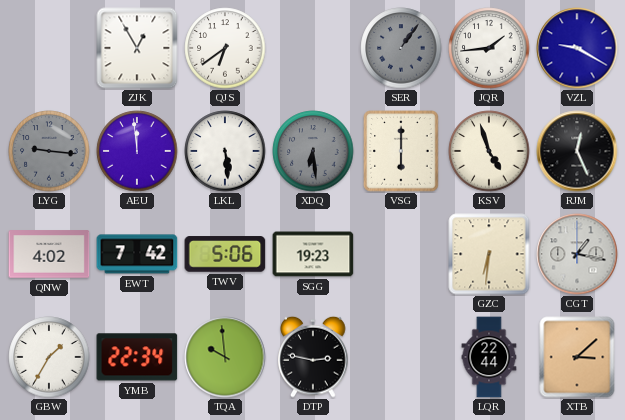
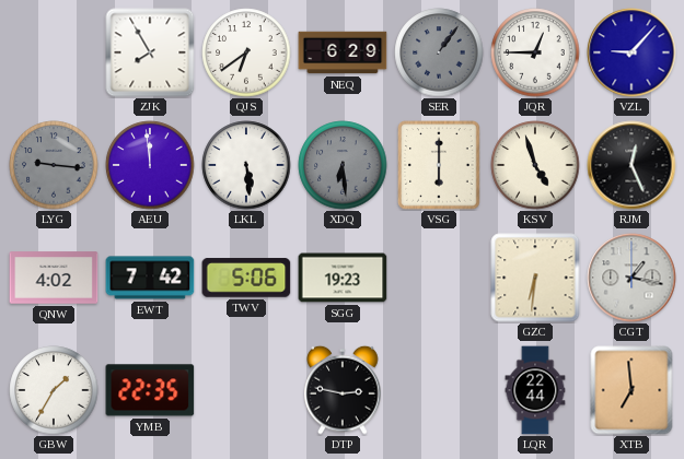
ZJK: 12:55 -> 7:55
NEQ: none -> 6:29
JQR: 1:44 -> 12:45
VZL: 9:20 -> 9:07
YMB: 22:34 -> 22:35
TQA: 9:59 -> none
XTB: 3:08 -> 6:59
